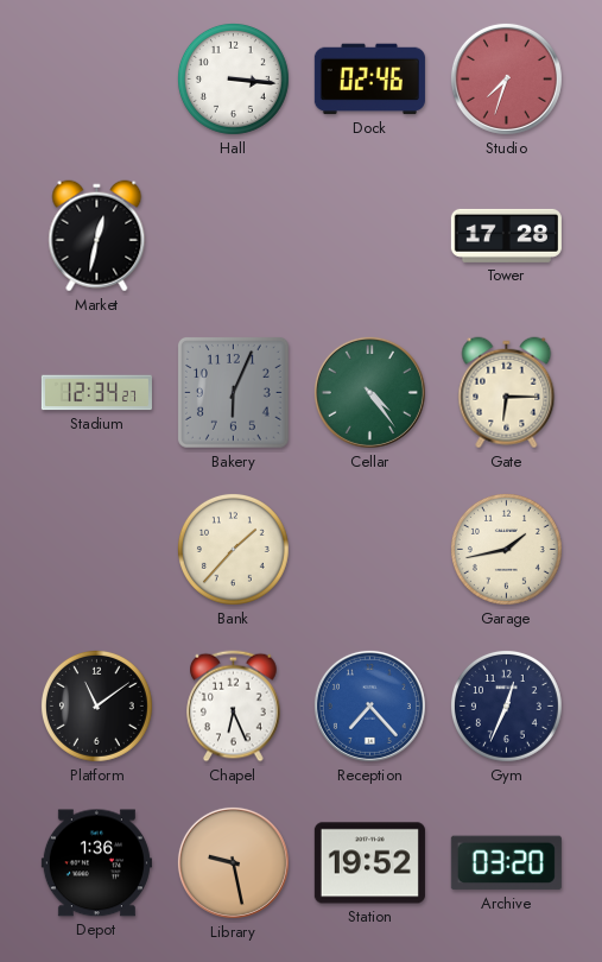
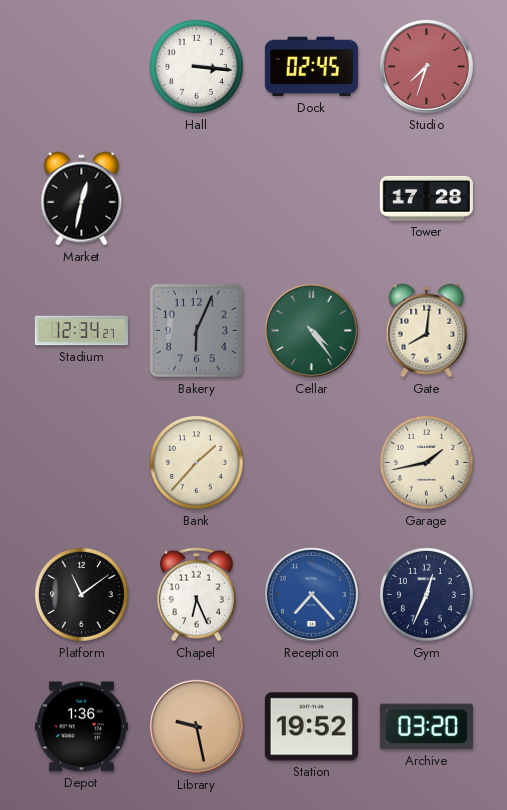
Dock: 02:46 -> 02:45
Gate: 6:15 -> 8:01
